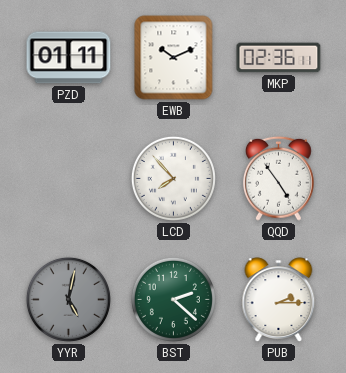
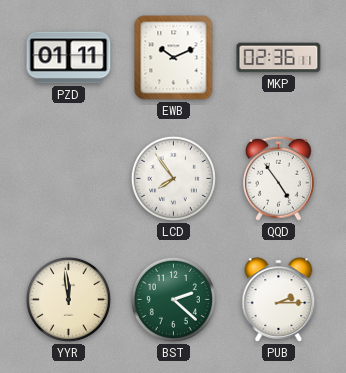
LCD: 7:53 -> 7:54
YYR: 5:02 -> 11:59
YYR dial: grey -> cream
